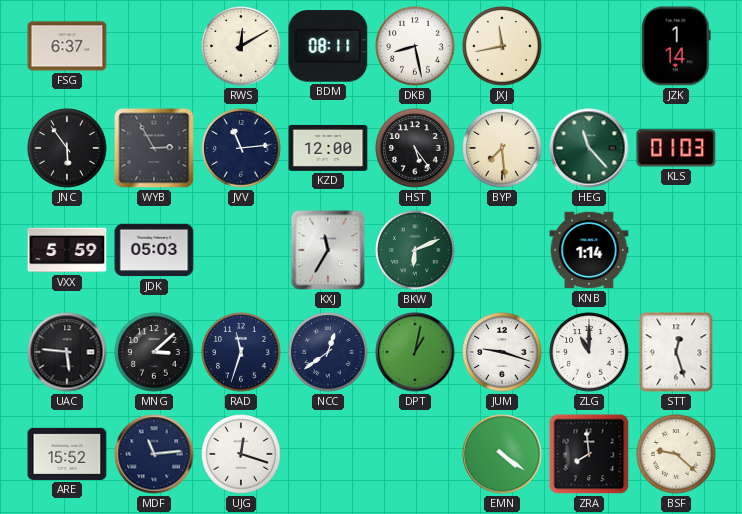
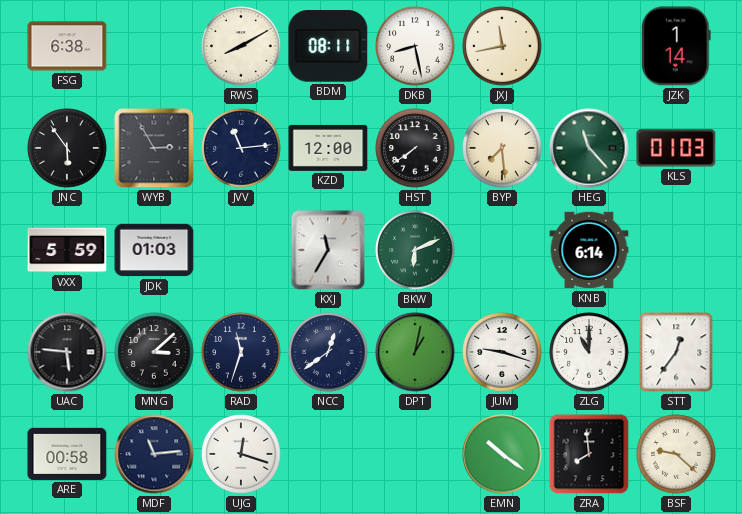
FSG: 6:37 -> 6:38
RWS: 12:10 -> 8:10
HST: 5:24 -> 7:39
JDK: 05:03 -> 01:03
KNB: 1:14 -> 6:14
STT: 12:27 -> 12:36
ARE: 15:52 -> 00:58
EMN: 4:21 -> 10:21
